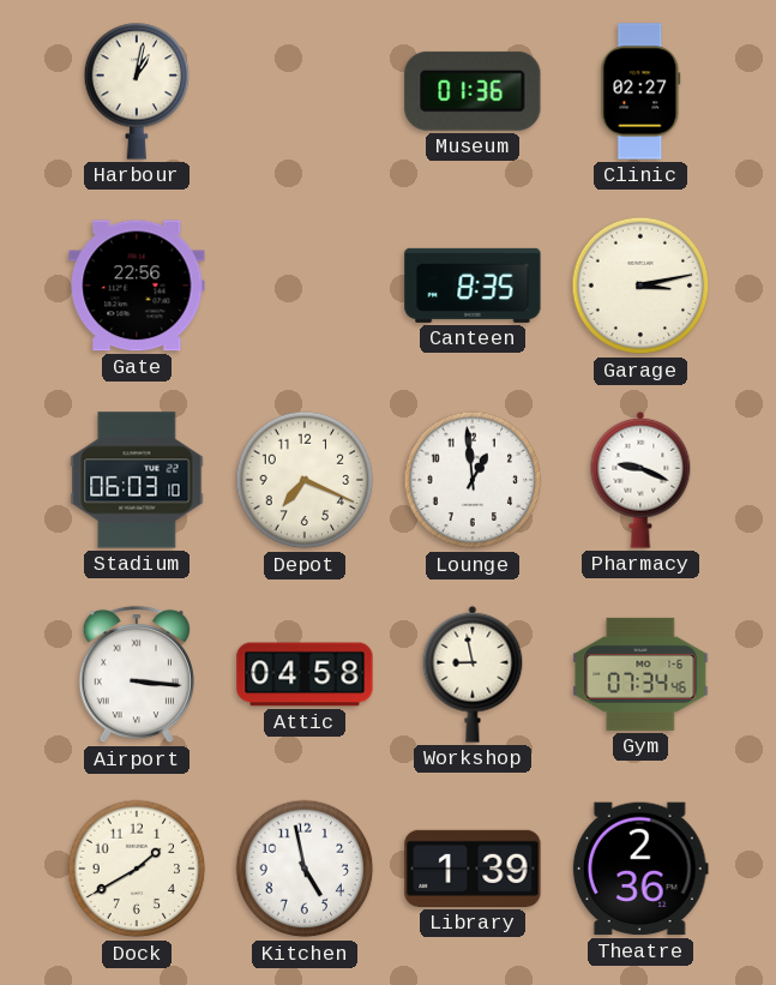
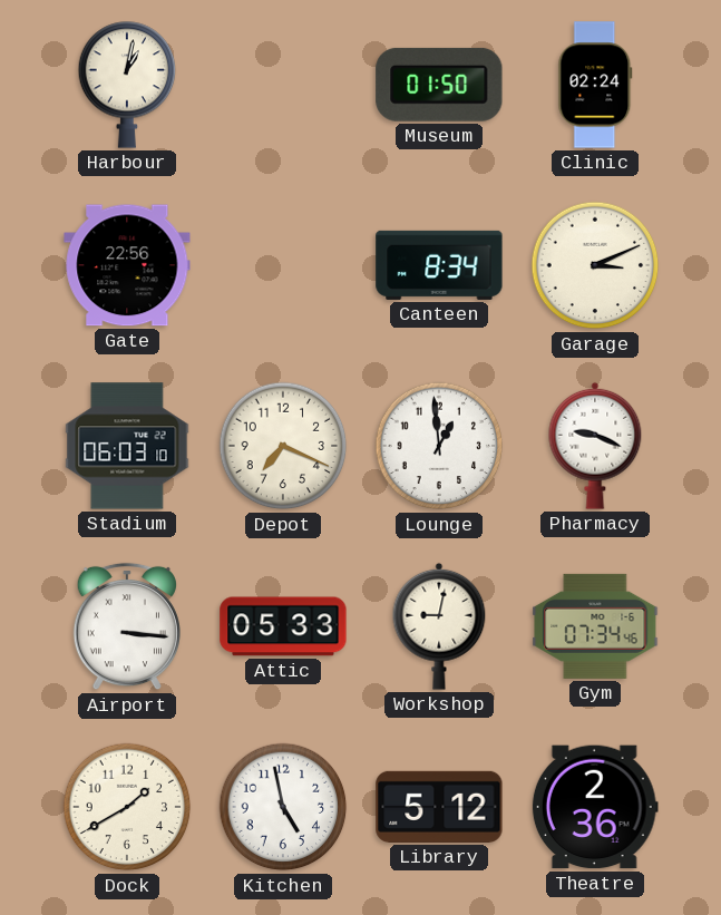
Museum: 01:36 -> 01:50
Clinic: 02:27 -> 02:24
Canteen: 8:35 -> 8:34
Garage: 3:13 -> 3:11
Attic: 04:58 -> 05:33
Workshop: 8:58 -> 9:02
Library: 1:39 -> 5:12
